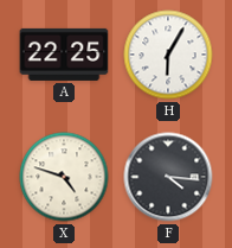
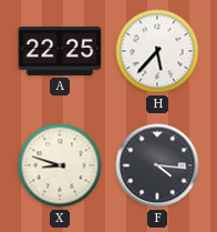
H: 6:05 -> 5:37
X: 4:48 -> 8:48
